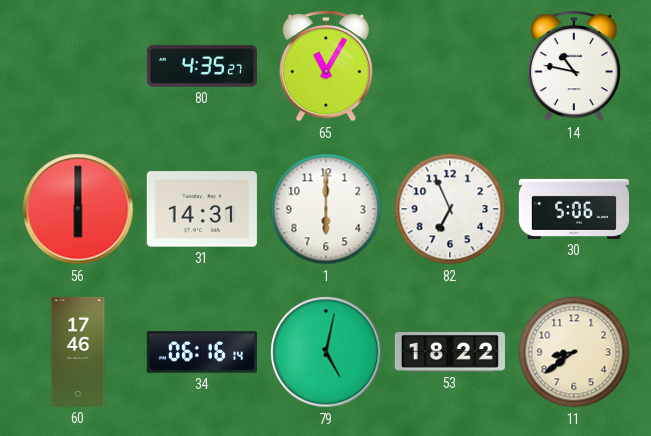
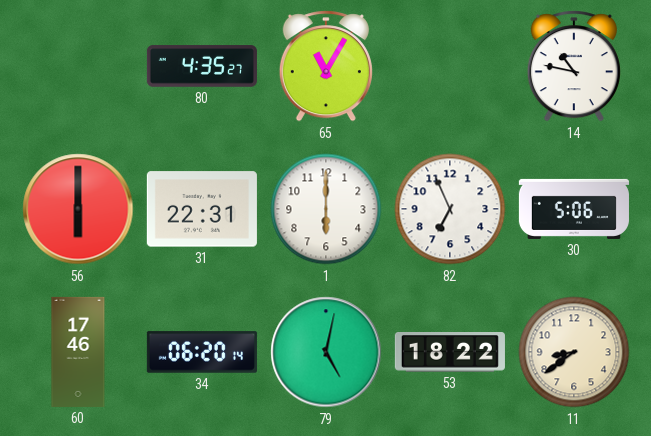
31: 14:31 -> 22:31
34: 06:16 -> 06:20
